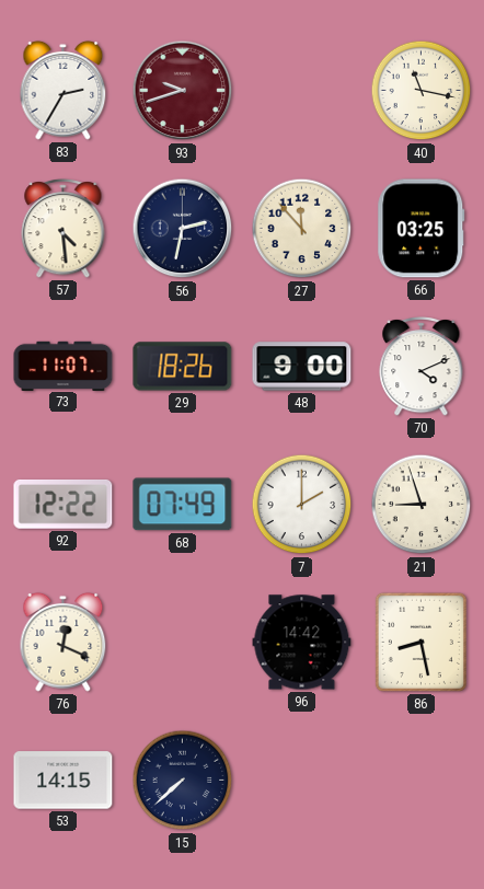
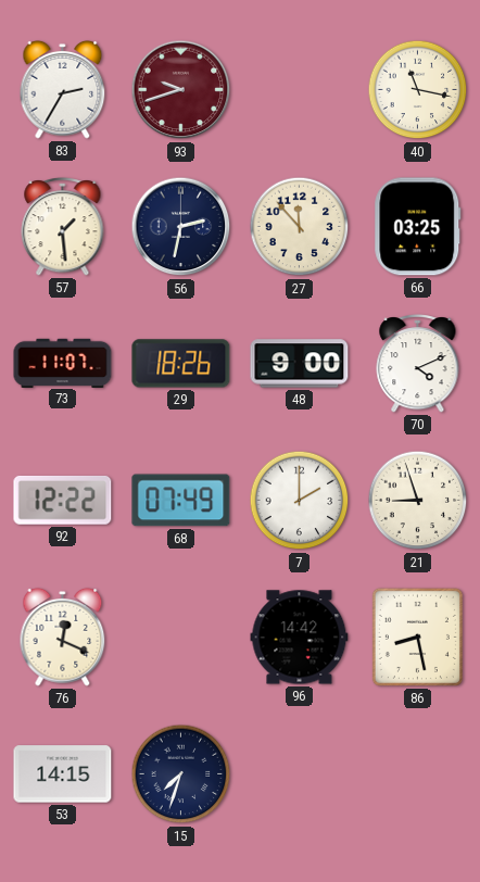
57: 4:29 -> 1:29
15: 7:38 -> 7:33
